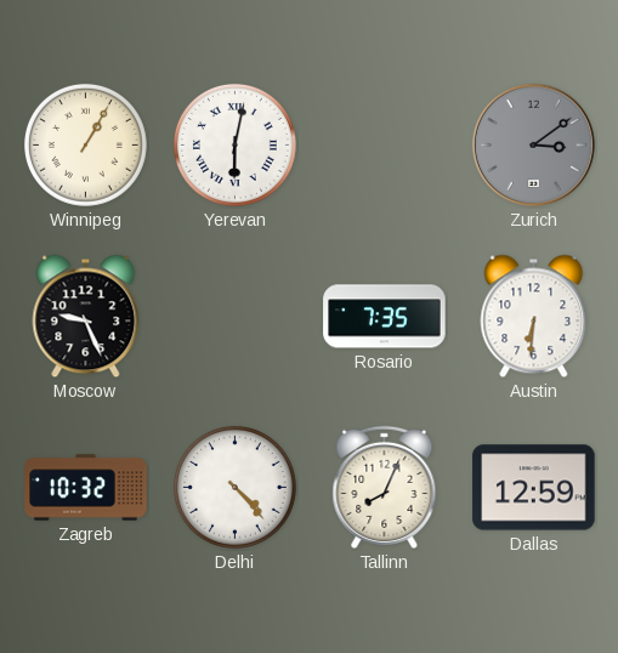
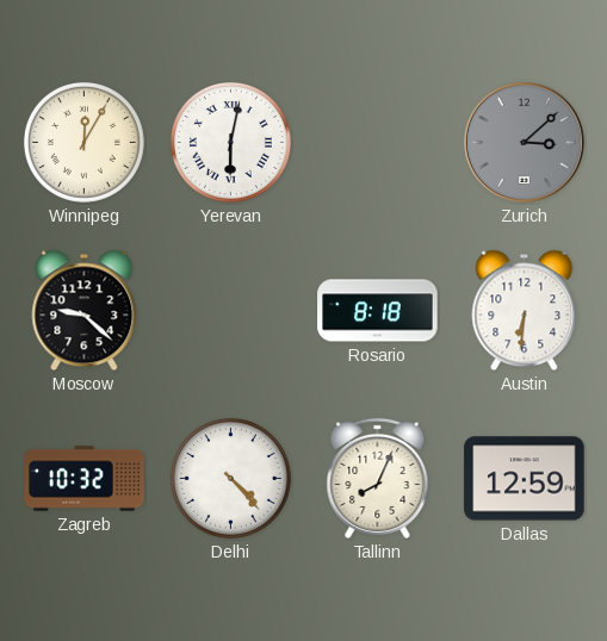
Winnipeg: 1:05 -> 12:05
Zurich: 3:09 -> 3:08
Moscow: 9:26 -> 9:22
Rosario: 7:35 -> 8:18
